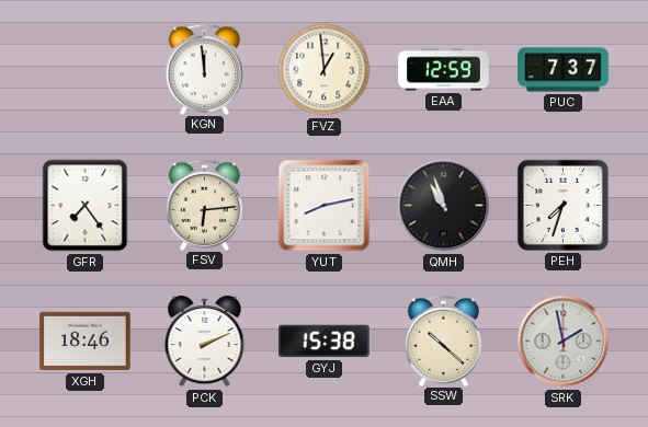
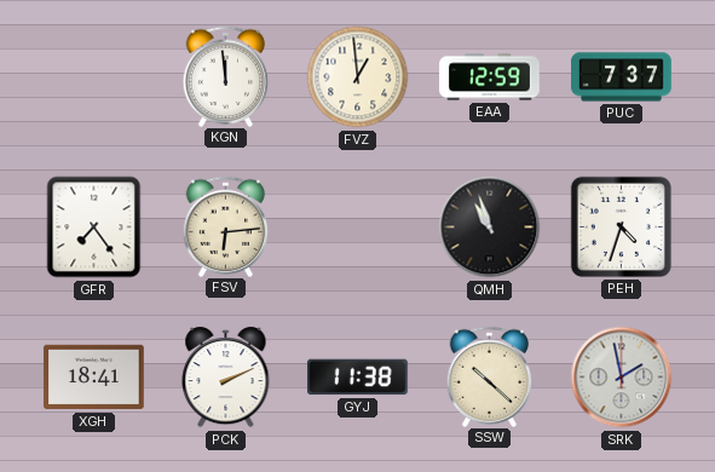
YUT: 8:13 -> none
PEH: 7:33 -> 4:33
XGH: 18:46 -> 18:41
GYJ: 15:38 -> 11:38
